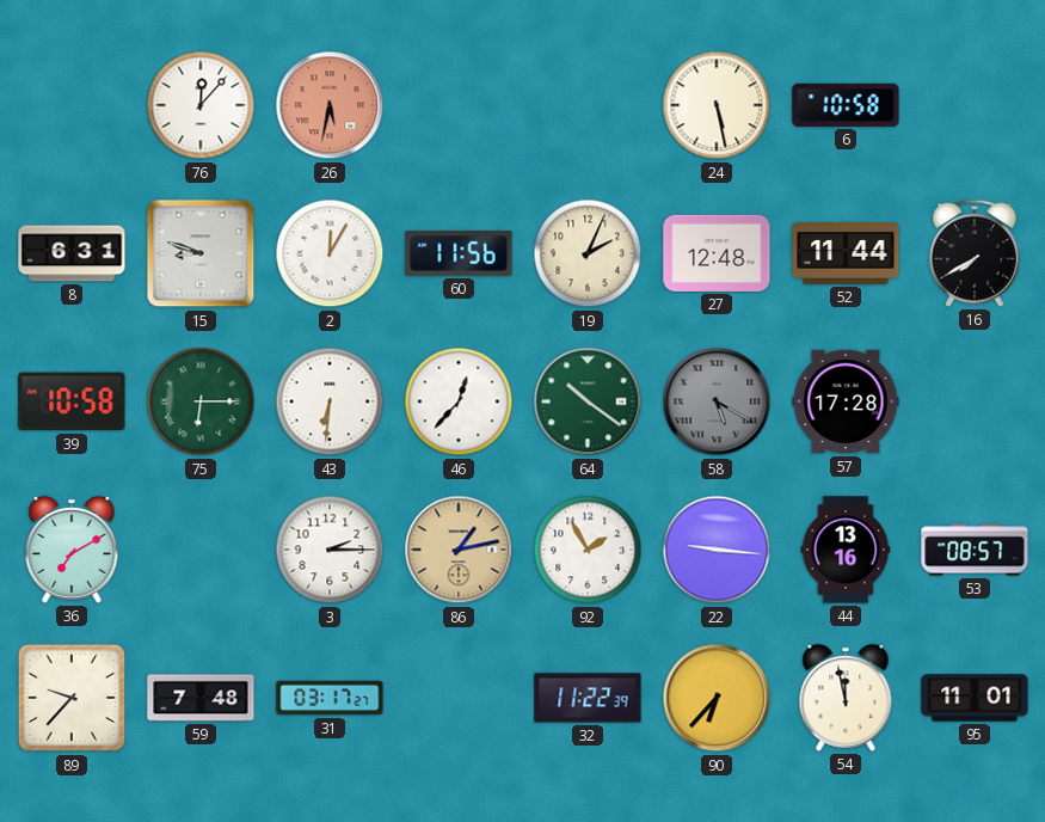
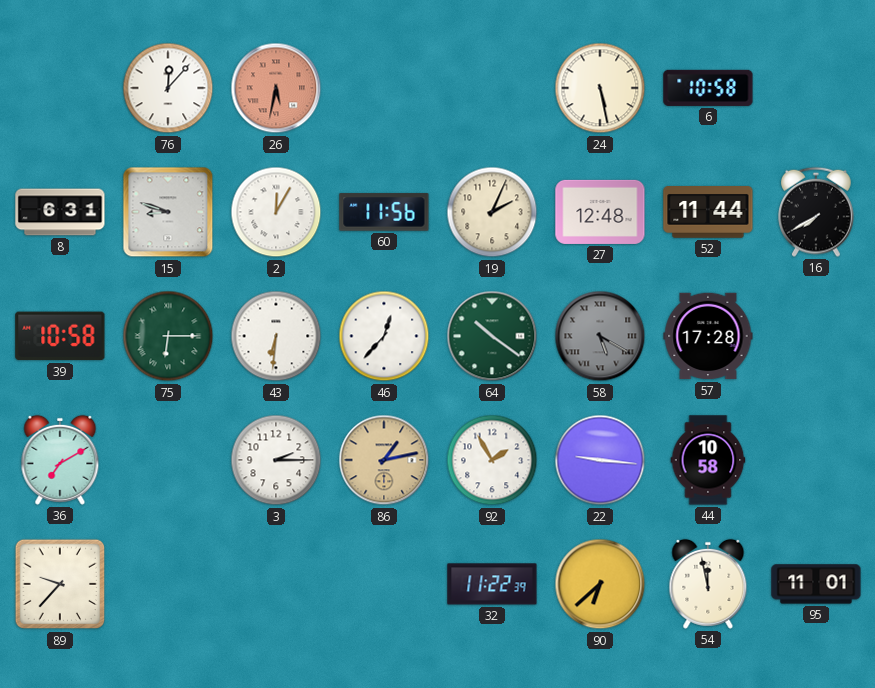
44: 13:16 -> 10:58
53: 08:57 -> none
59: 7:48 -> none
31: 03:17 -> none
90: 6:37 -> 6:38
